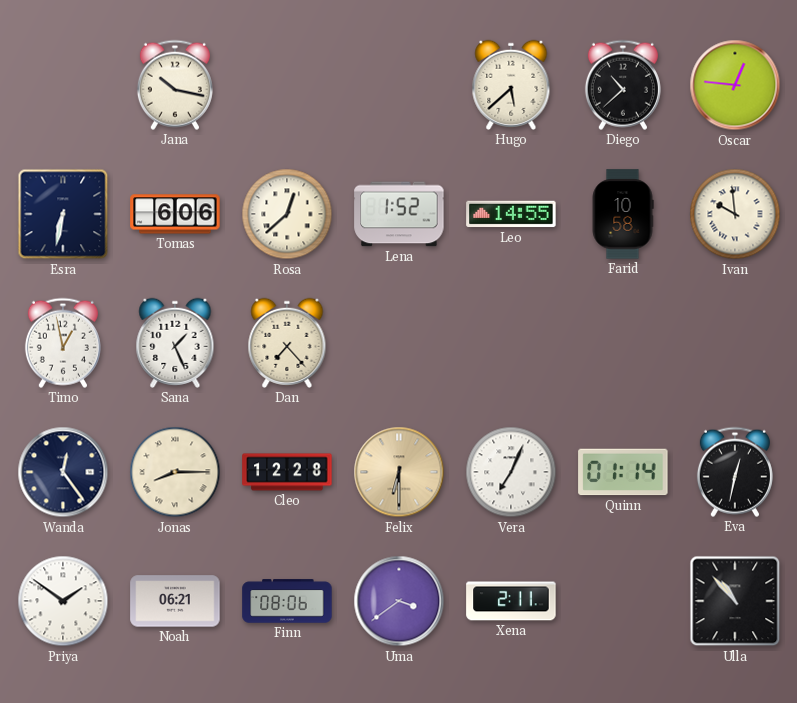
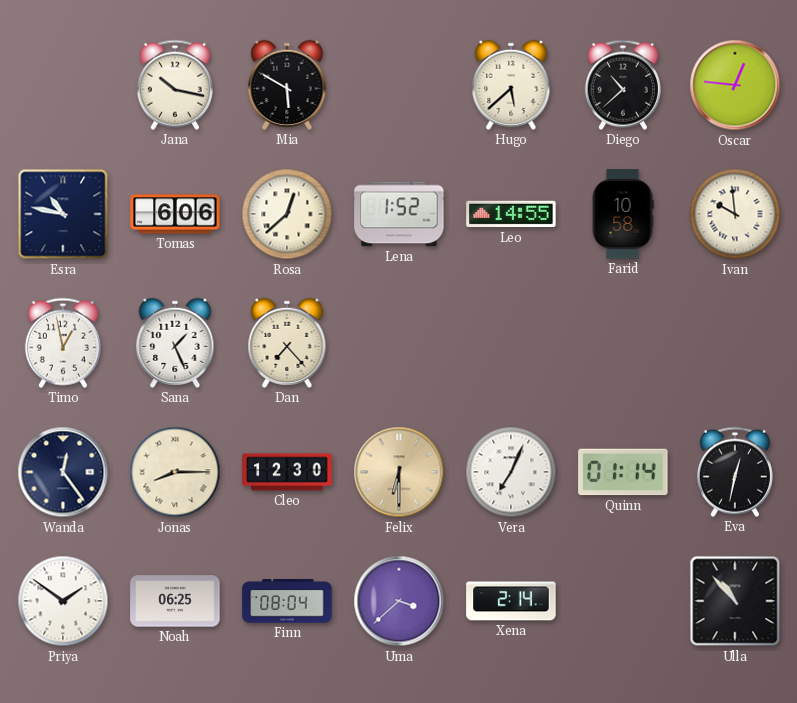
Mia: none -> 5:50
Esra: 6:32 -> 10:47
Cleo: 12:28 -> 12:30
Noah: 06:21 -> 06:25
Finn: 08:06 -> 08:04
Uma: 3:39 -> 3:38
Xena: 2:11 -> 2:14
